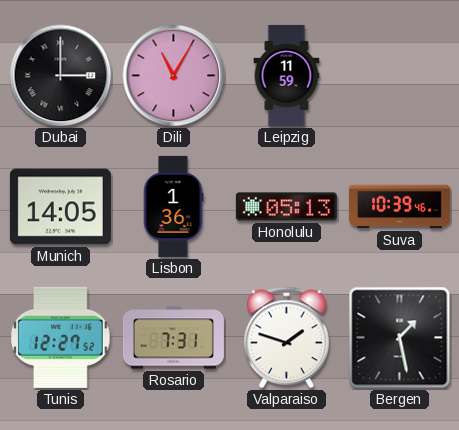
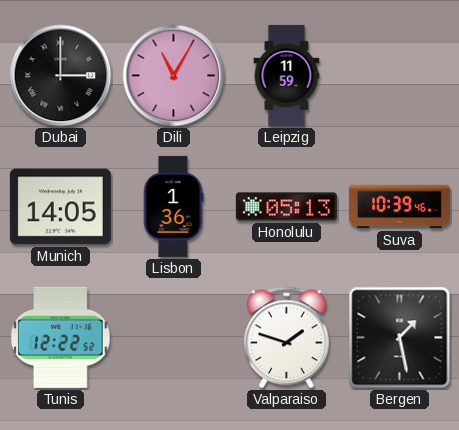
Tunis: 12:27 -> 12:22
Rosario: 7:31 -> none
